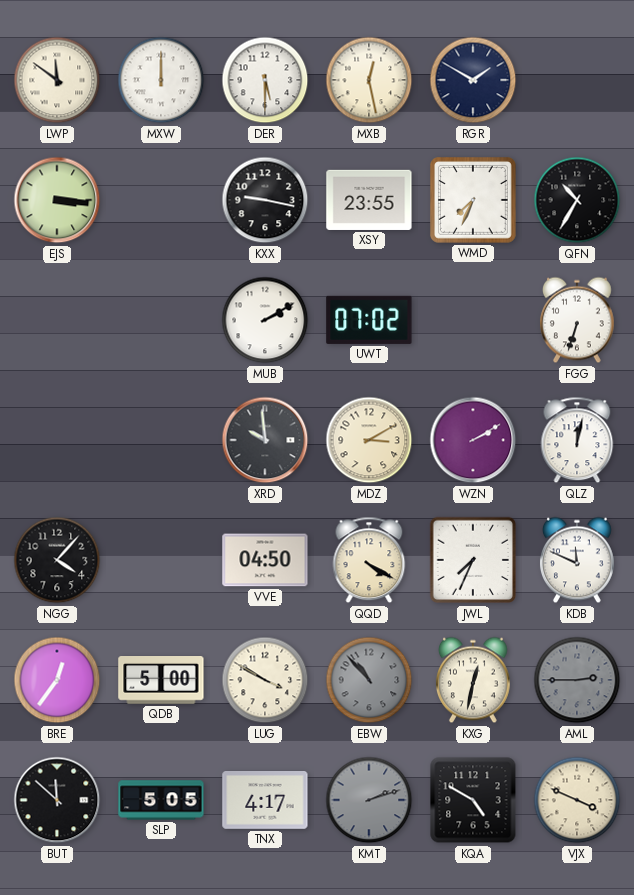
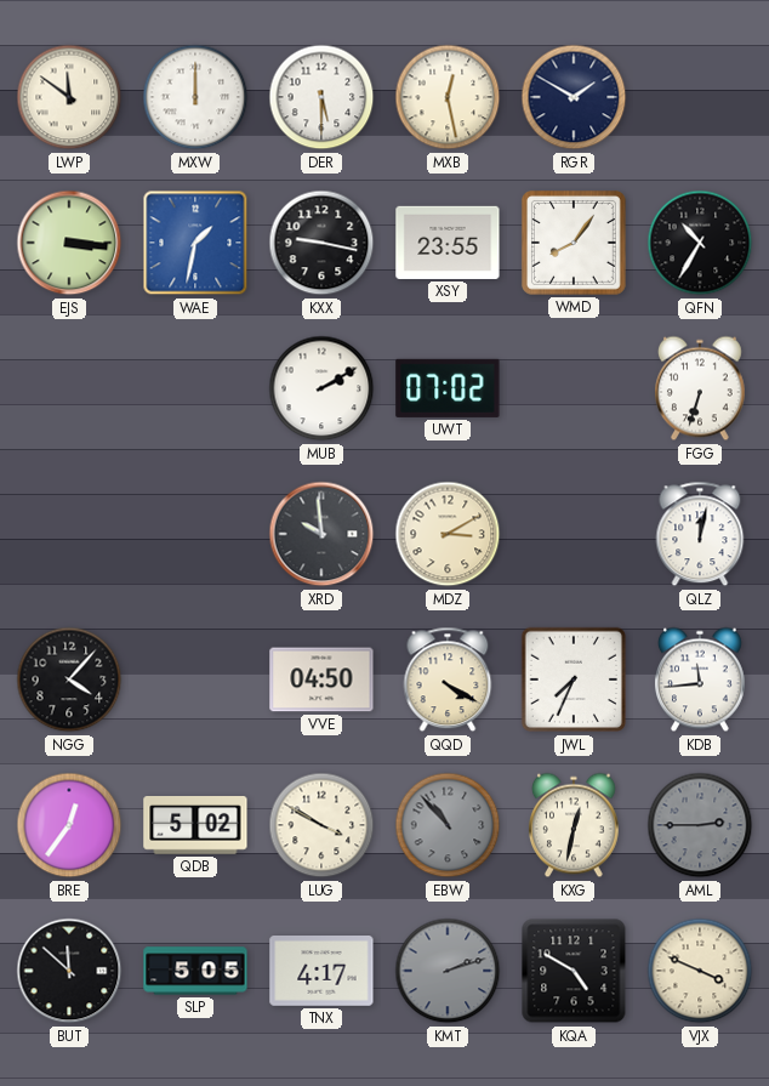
WAE: none -> 1:32
WMD: 7:34 -> 8:06
WZN: 2:10 -> none
KDB: 11:49 -> 11:44
QDB: 5:00 -> 5:02
